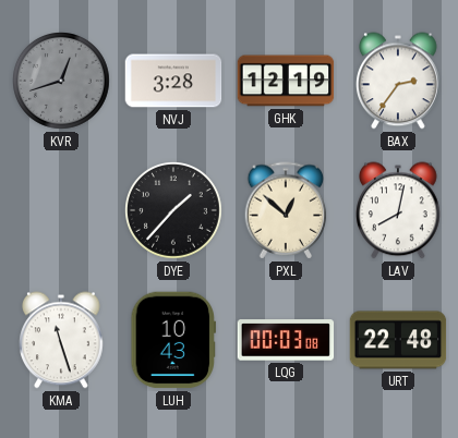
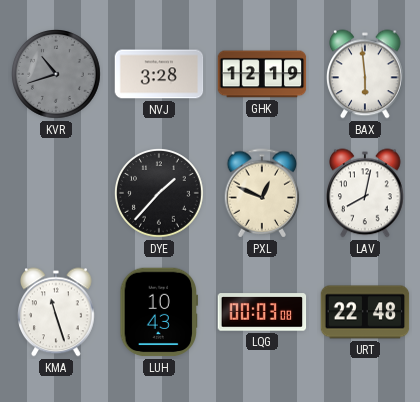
KVR: 12:42 -> 10:42
BAX: 2:36 -> 5:59
PXL: 12:52 -> 12:49
